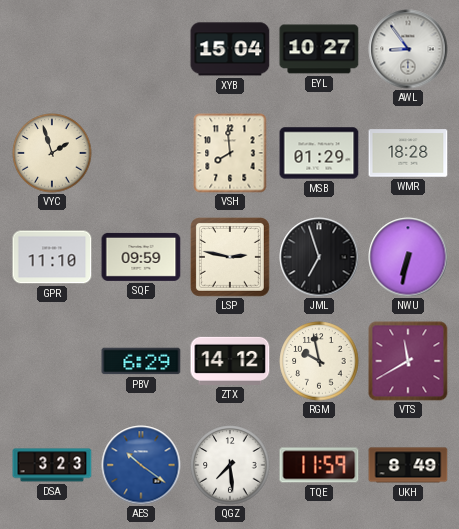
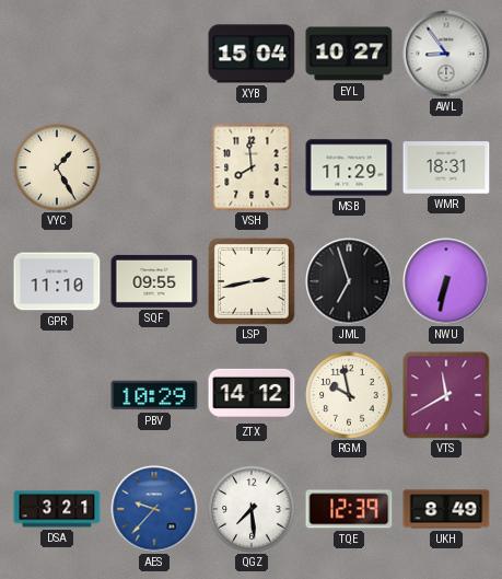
VYC: 1:57 -> 1:25
MSB: 01:29 -> 11:29
WMR: 18:28 -> 18:31
SQF: 09:59 -> 09:55
LSP: 2:47 -> 2:43
PBV: 6:29 -> 10:29
DSA: 3:23 -> 3:21
AES: 10:21 -> 9:37
TQE: 11:59 -> 12:39
